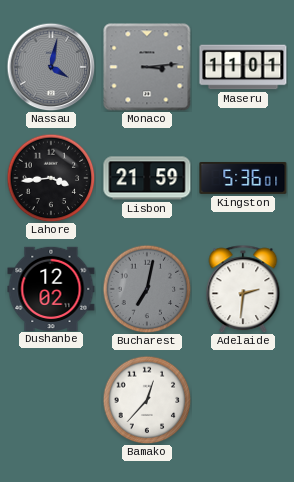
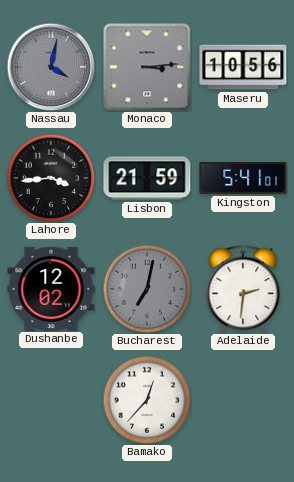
Maseru: 11:01 -> 10:56
Kingston: 5:36 -> 5:41
